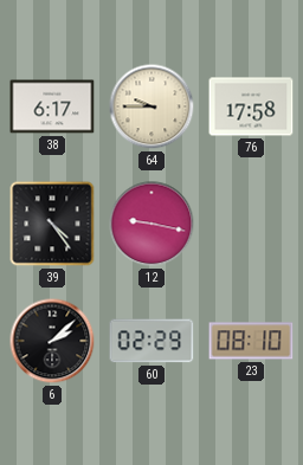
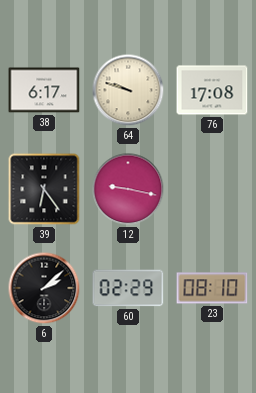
64: 9:45 -> 9:48
76: 17:58 -> 17:08
39: 4:24 -> 6:24
